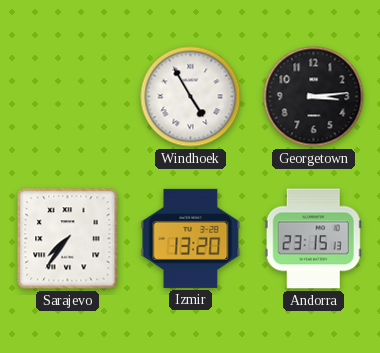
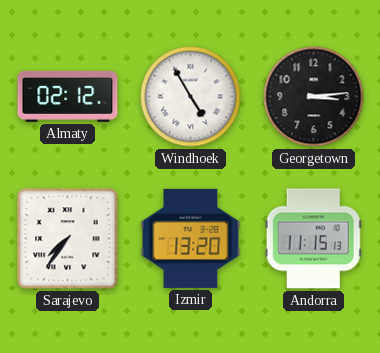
Almaty: none -> 02:12
Andorra: 23:15 -> 11:15
